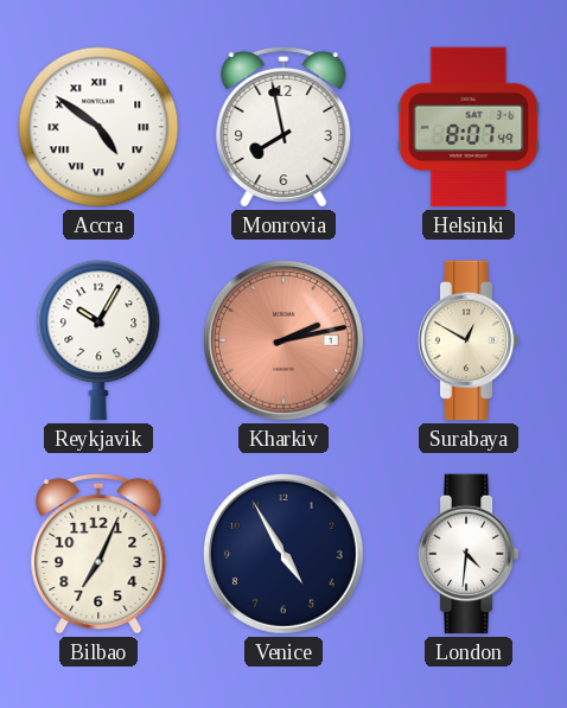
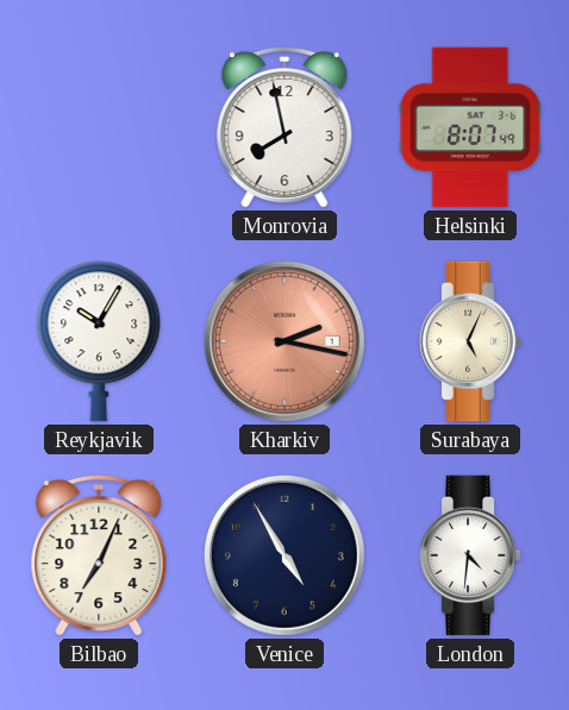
Accra: 4:51 -> none
Kharkiv: 2:13 -> 2:17
Surabaya: 12:50 -> 5:04
